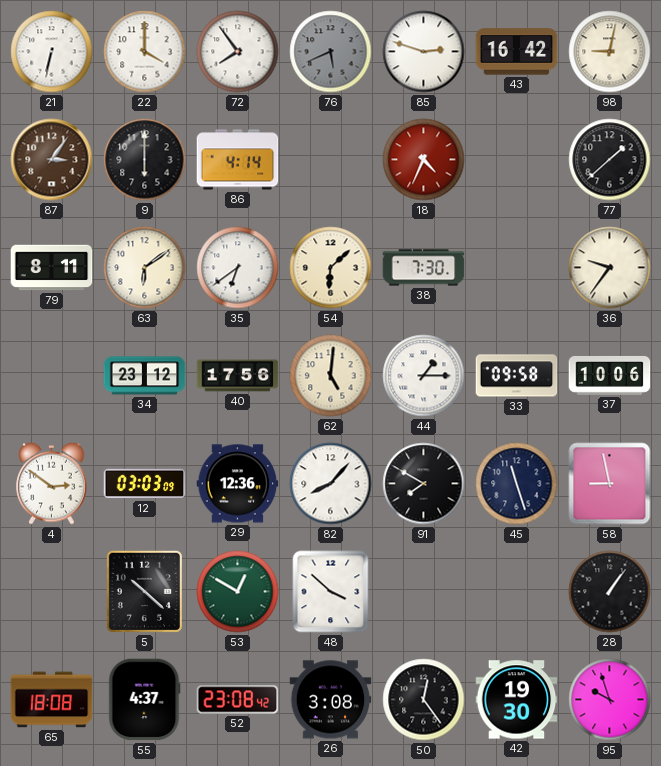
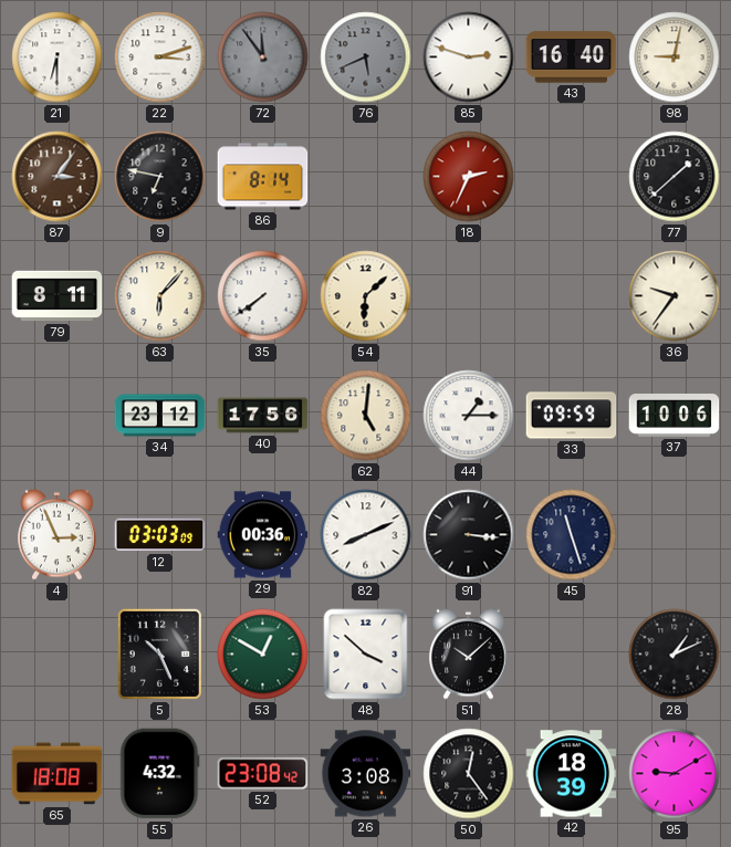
21: 6:32 -> 6:30
22: 4:00 -> 3:12
72: 7:54 -> 11:54
72 dial: white -> grey
43: 16:42 -> 16:40
9: 6:00 -> 6:47
86: 4:14 -> 8:14
18: 4:34 -> 2:34
63: 6:09 -> 6:07
35: 6:39 -> 7:39
38: 7:30 -> none
33: 09:58 -> 09:59
4: 2:51 -> 2:56
29: 12:36 -> 00:36
82: 8:07 -> 8:11
91: 7:50 -> 3:16
58: 8:58 -> none
5: 10:22 -> 10:26
51: none -> 10:08
28: 1:06 -> 1:11
55: 4:37 -> 4:32
42: 19:30 -> 18:39
95: 9:57 -> 9:10
